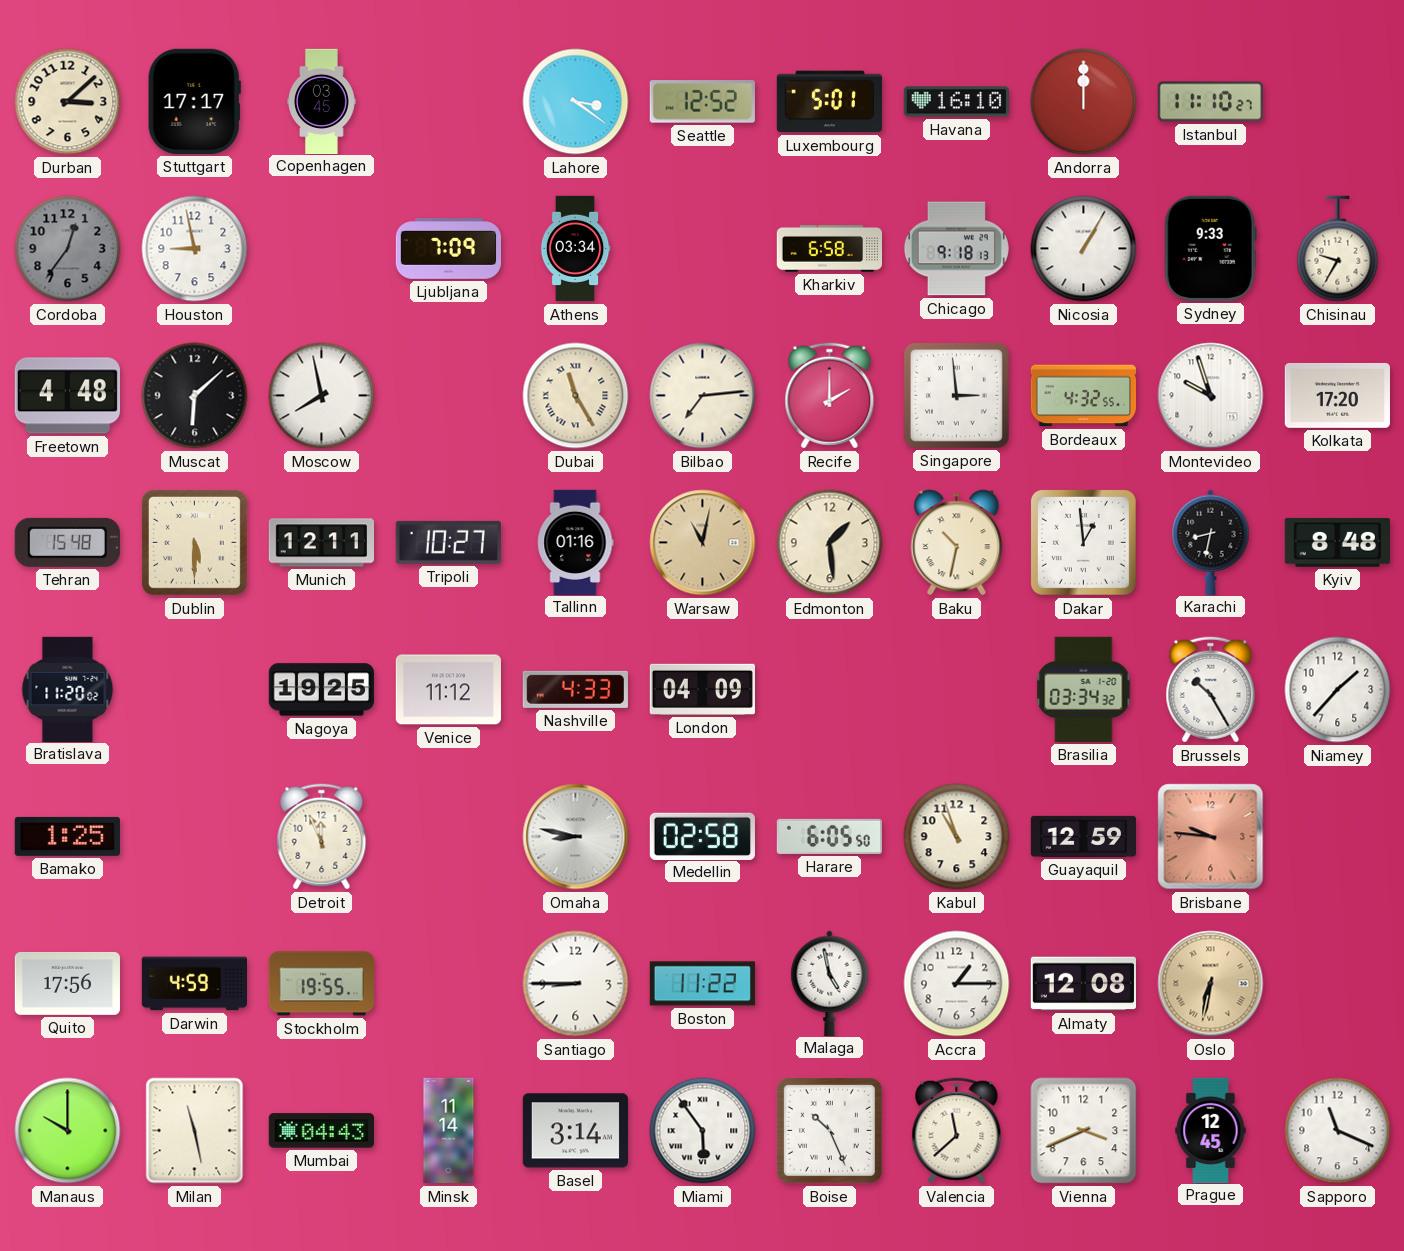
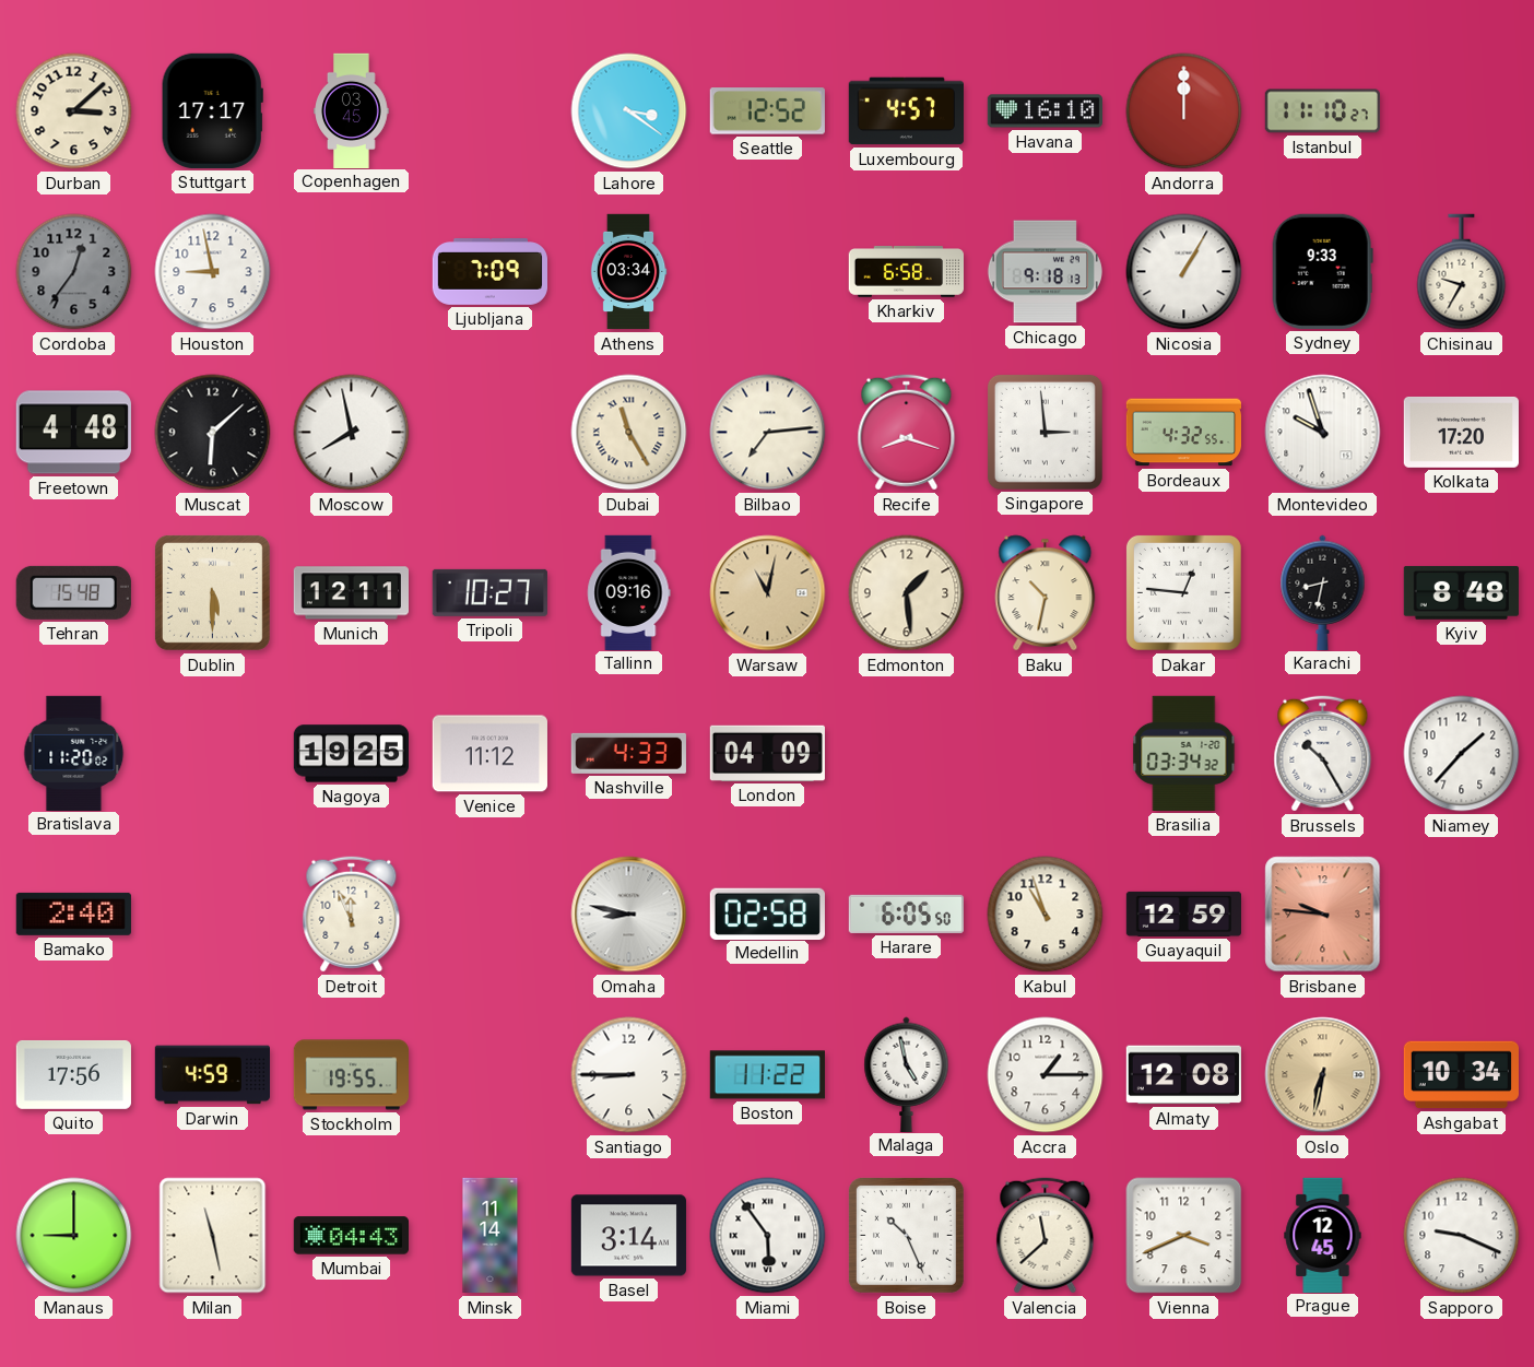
Luxembourg: 5:01 -> 4:57
Recife: 2:00 -> 8:18
Tallinn: 01:16 -> 09:16
Dakar: 12:59 -> 12:46
Bamako: 1:25 -> 2:40
Ashgabat: none -> 10:34
Manaus: 10:00 -> 9:00
Sapporo: 11:19 -> 9:19
